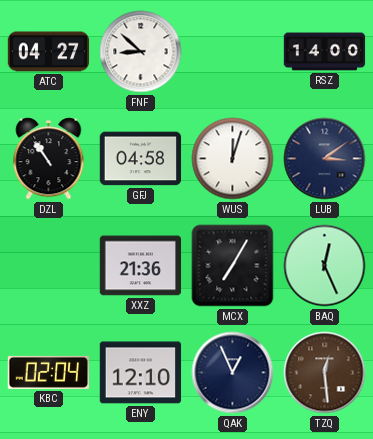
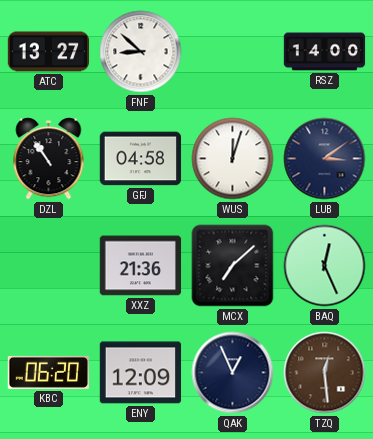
ATC: 04:27 -> 13:27
MCX: 7:05 -> 7:08
KBC: 02:04 -> 06:20
ENY: 12:10 -> 12:09
